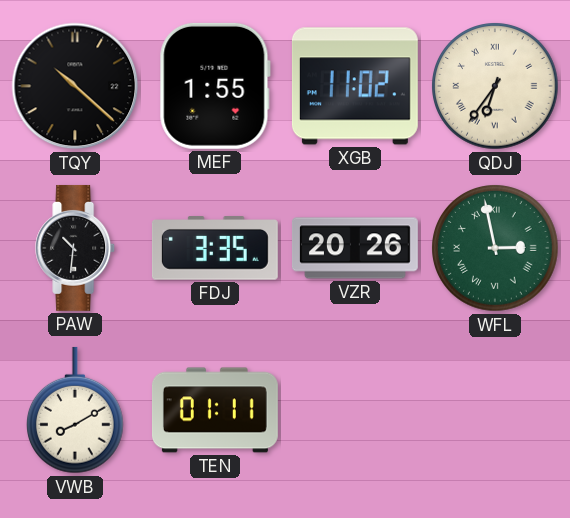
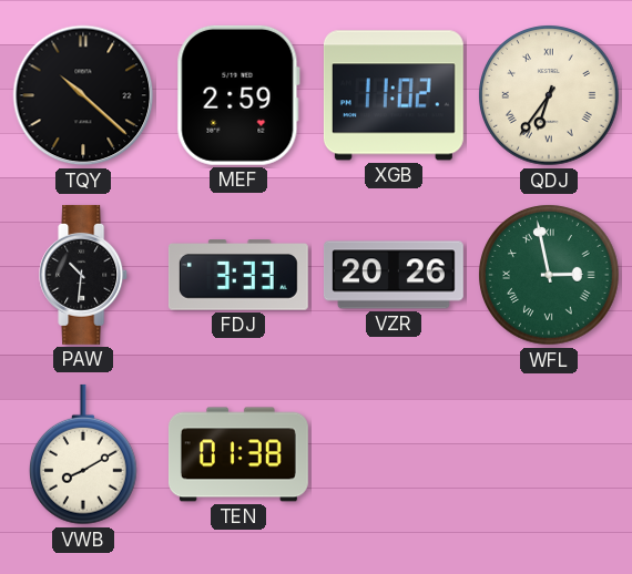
MEF: 1:55 -> 2:59
FDJ: 3:35 -> 3:33
TEN: 01:11 -> 01:38
